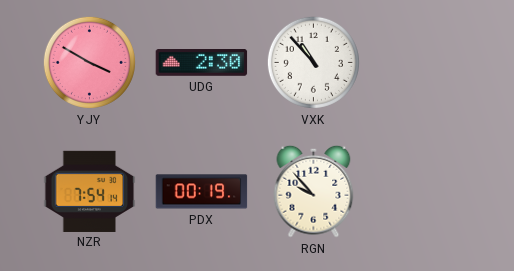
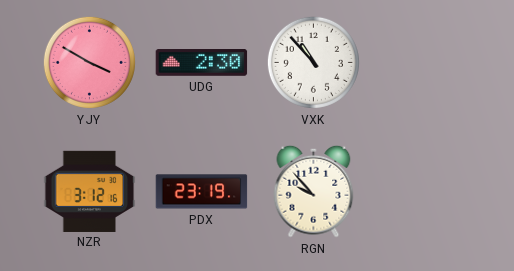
NZR: 7:54 -> 3:12
PDX: 00:19 -> 23:19
